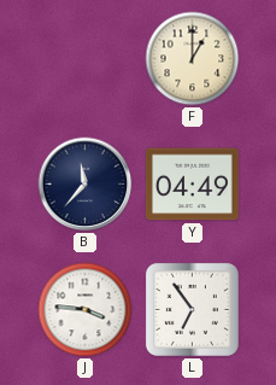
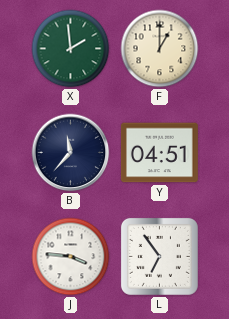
X: none -> 1:59
Y: 04:49 -> 04:51
